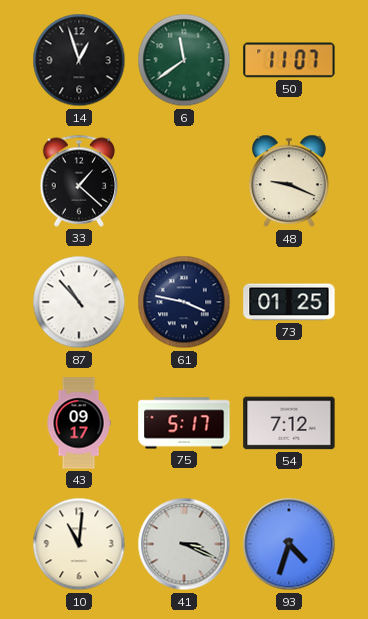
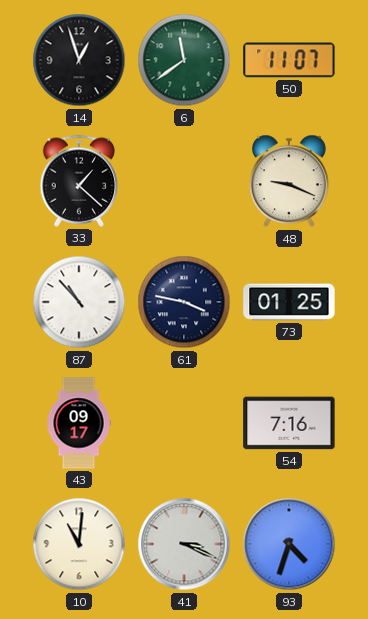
75: 5:17 -> none
54: 7:12 -> 7:16
